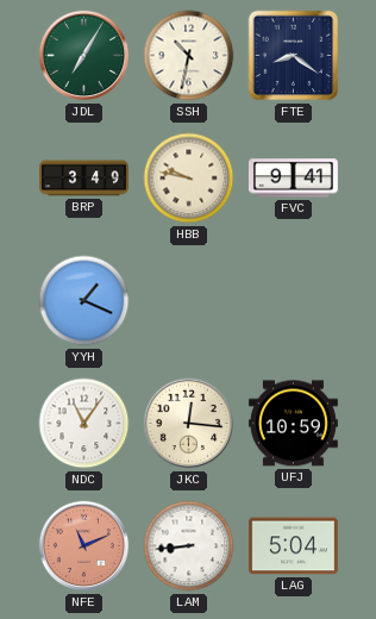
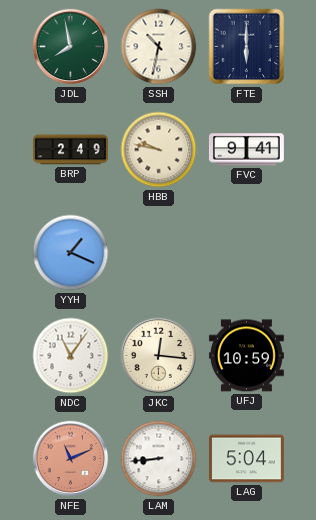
JDL: 7:05 -> 7:58
FTE: 8:21 -> 6:00
BRP: 3:49 -> 2:49
